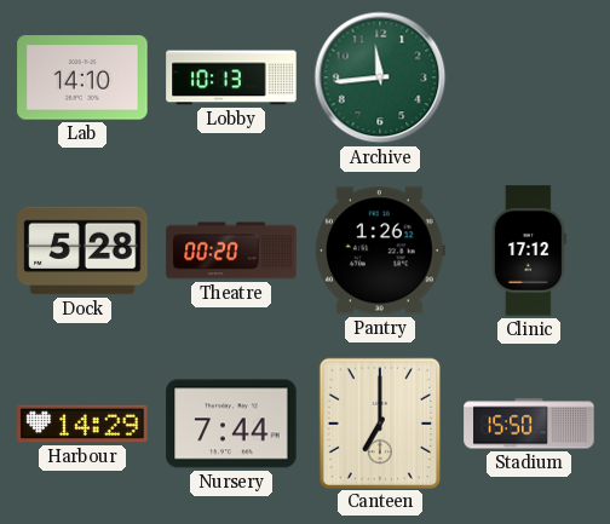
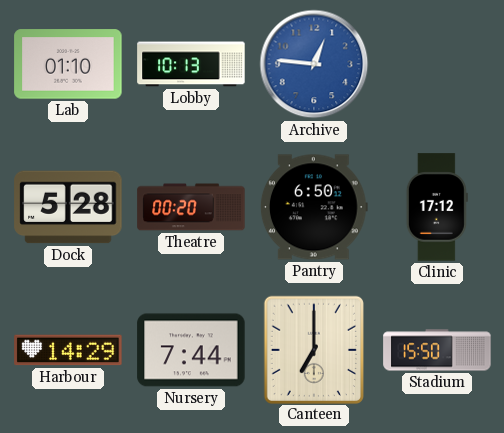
Lab: 14:10 -> 01:10
Archive: 11:44 -> 12:46
Archive dial: green -> blue
Pantry: 1:26 -> 6:50
